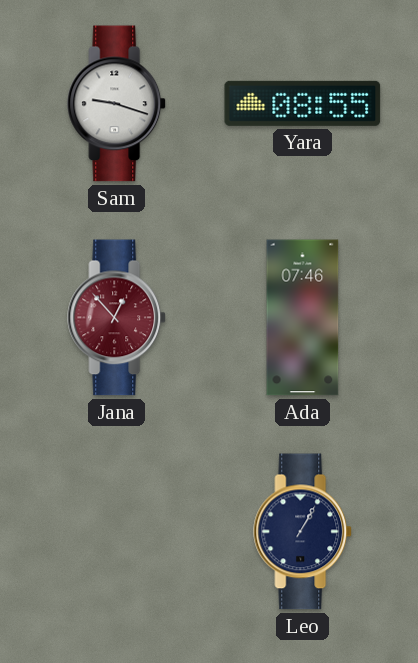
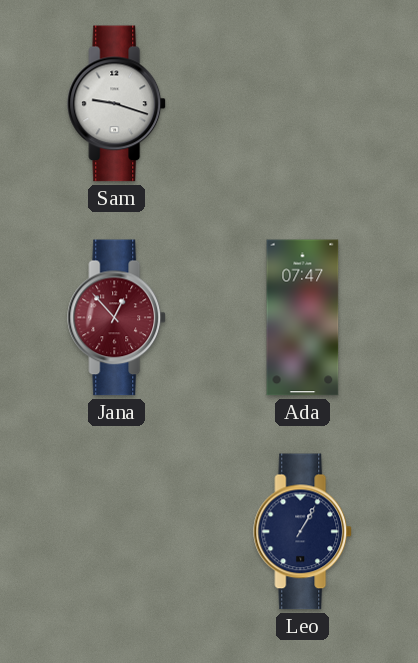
Yara: 08:55 -> none
Ada: 07:46 -> 07:47
